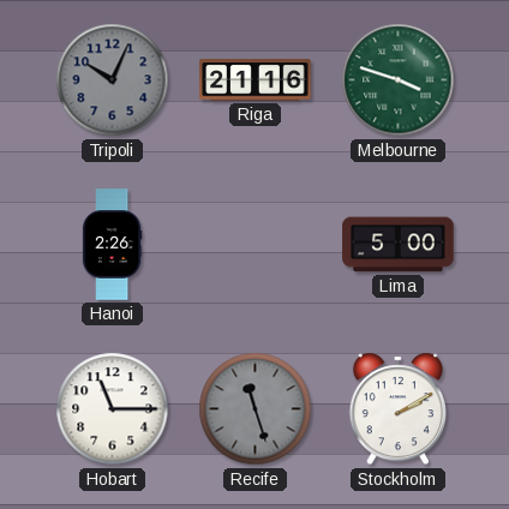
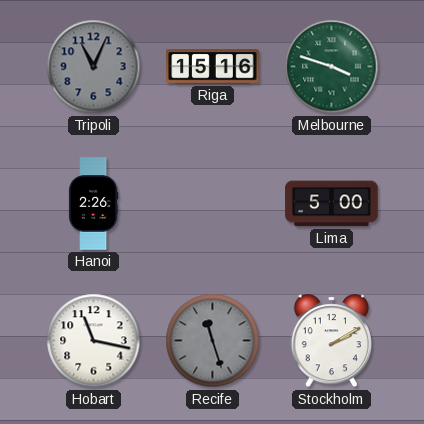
Tripoli: 10:04 -> 11:04
Riga: 21:16 -> 15:16
Hobart: 11:15 -> 11:17
